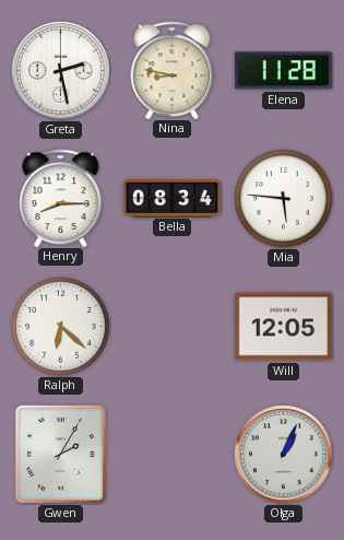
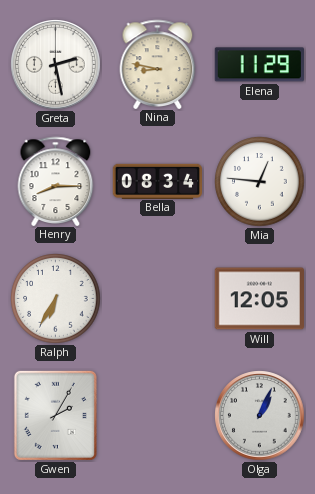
Elena: 11:28 -> 11:29
Mia: 5:46 -> 12:46
Ralph: 6:22 -> 6:35
